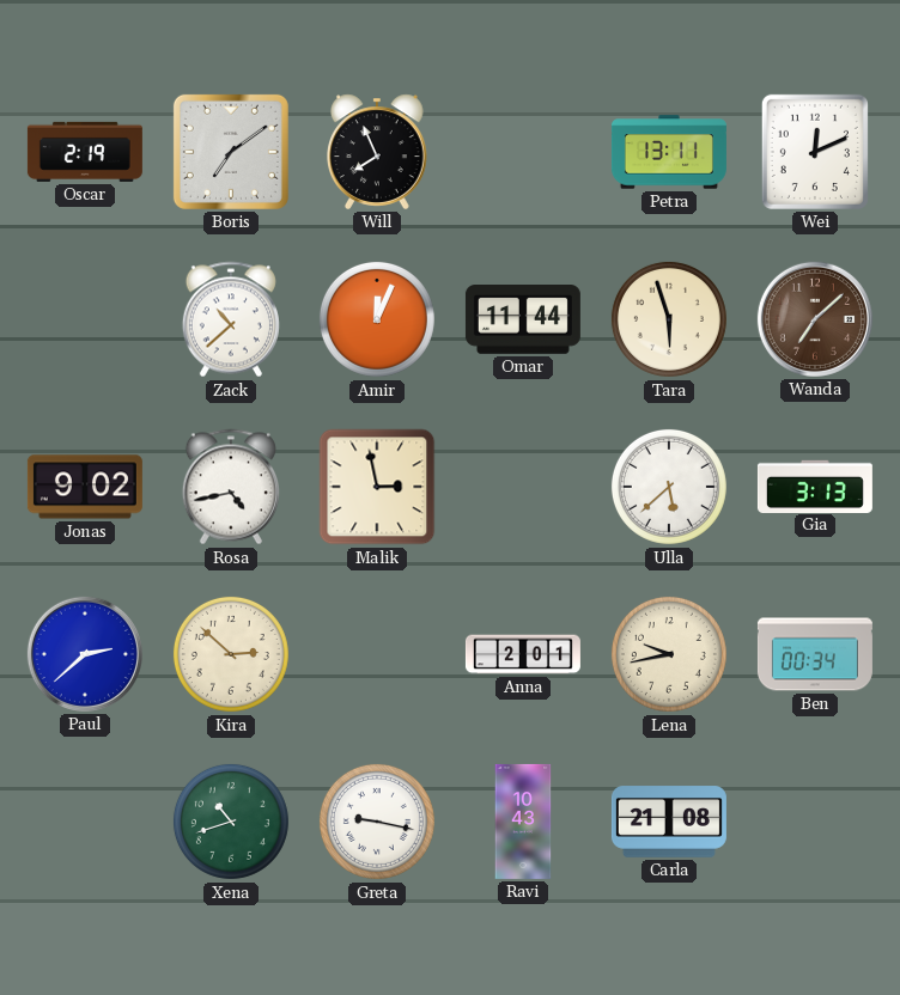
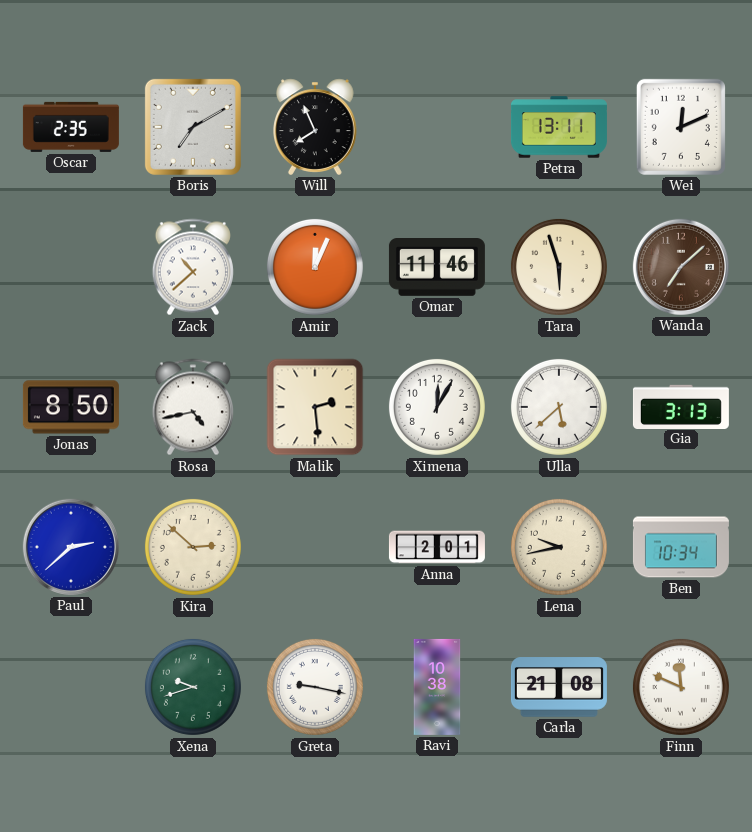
Oscar: 2:19 -> 2:35
Boris: 7:09 -> 7:10
Omar: 11:44 -> 11:46
Jonas: 9:02 -> 8:50
Malik: 2:58 -> 2:29
Ximena: none -> 12:05
Ben: 00:34 -> 10:34
Xena: 10:42 -> 9:42
Ravi: 10:43 -> 10:38
Finn: none -> 11:49
